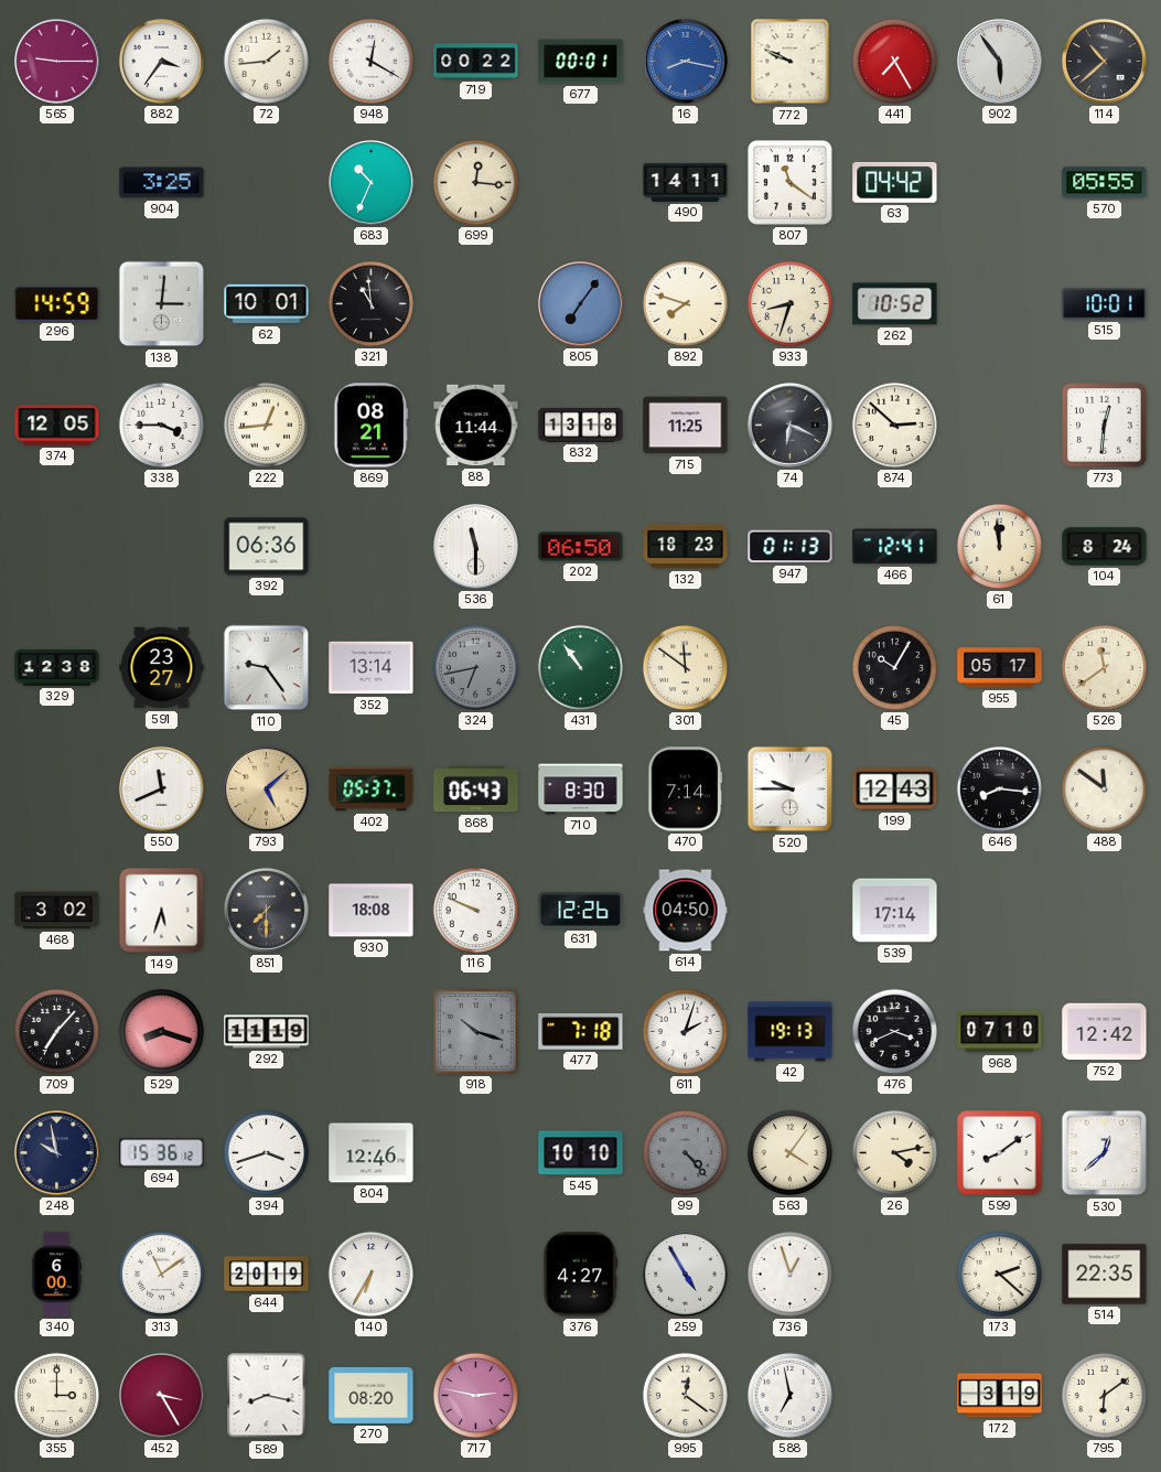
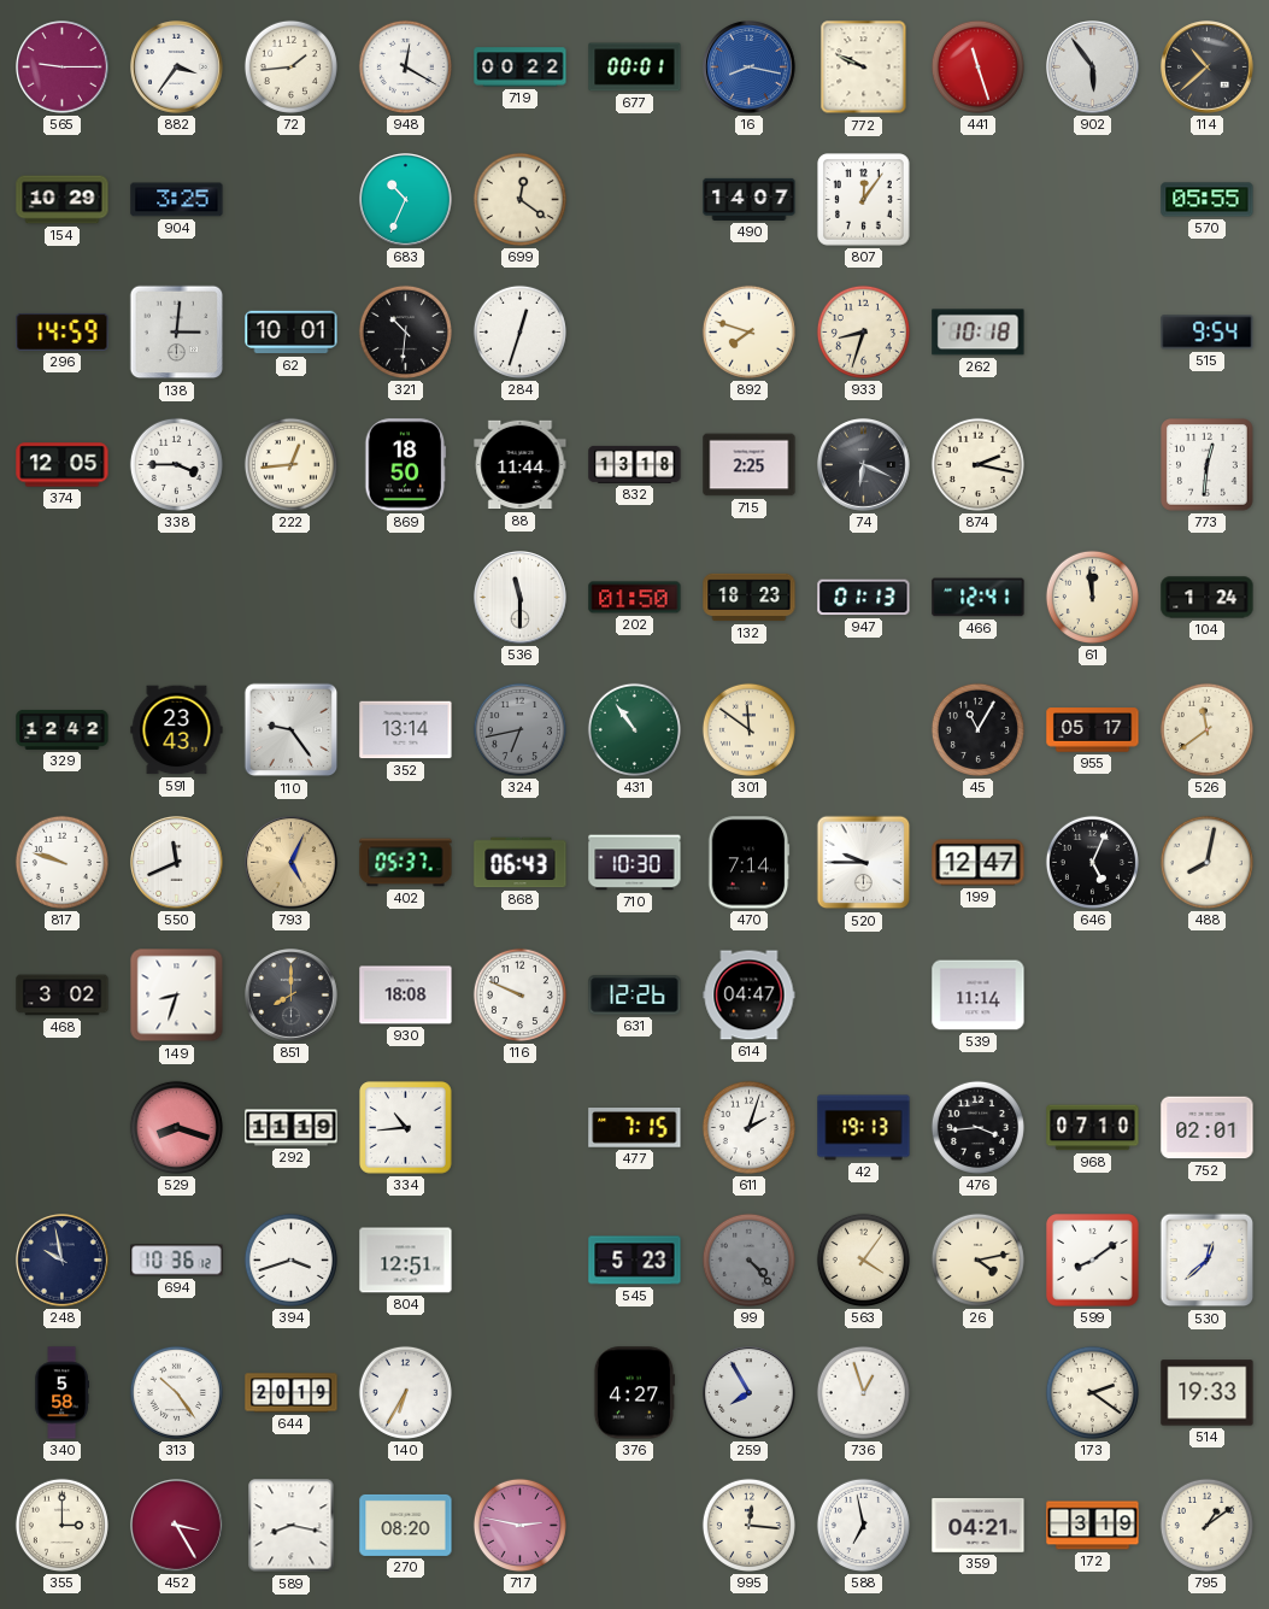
441: 7:25 -> 11:27
154: none -> 10:29
699: 12:16 -> 12:21
490: 14:11 -> 14:07
807: 11:21 -> 12:06
63: 04:42 -> none
321: 10:59 -> 10:31
284: none -> 12:33
805: 7:06 -> none
262: 10:52 -> 10:18
515: 10:01 -> 9:54
869: 08:21 -> 18:50
715: 11:25 -> 2:25
874: 2:52 -> 2:17
392: 06:36 -> none
202: 06:50 -> 01:50
104: 8:24 -> 1:24
329: 12:38 -> 12:42
591: 23:27 -> 23:43
45: 10:05 -> 11:05
817: none -> 9:48
793: 5:08 -> 5:04
710: 8:30 -> 10:30
199: 12:43 -> 12:47
646: 8:16 -> 5:04
488: 11:51 -> 8:02
149: 5:33 -> 8:33
851: 7:30 -> 8:00
614: 04:50 -> 04:47
539: 17:14 -> 11:14
709: 7:07 -> none
334: none -> 10:44
918: 10:18 -> none
477: 7:18 -> 7:15
476: 3:41 -> 3:44
752: 12:42 -> 02:01
694: 15:36 -> 10:36
804: 12:46 -> 12:51
545: 10:10 -> 5:23
340: 6:00 -> 5:58
313: 11:09 -> 10:24
259: 4:55 -> 7:55
173: 2:22 -> 2:21
514: 22:35 -> 19:33
995: 12:21 -> 12:16
359: none -> 04:21
795: 6:09 -> 1:09
